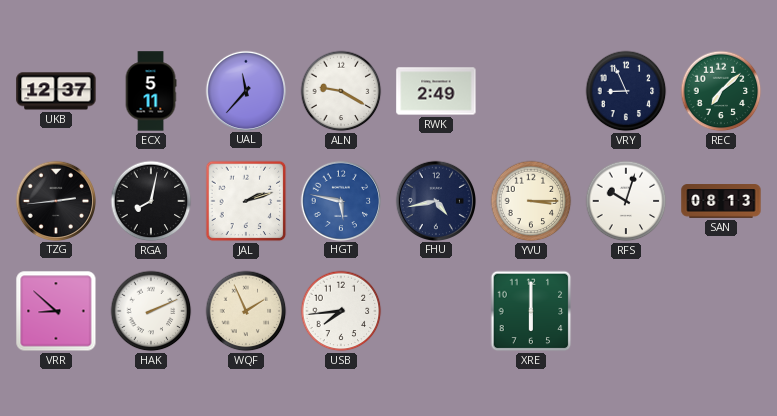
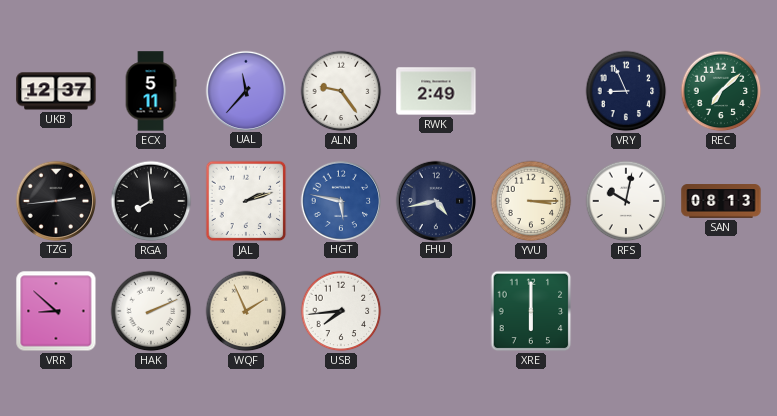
ALN: 9:20 -> 9:24
RGA: 8:02 -> 7:59
RFS: 10:03 -> 10:02
